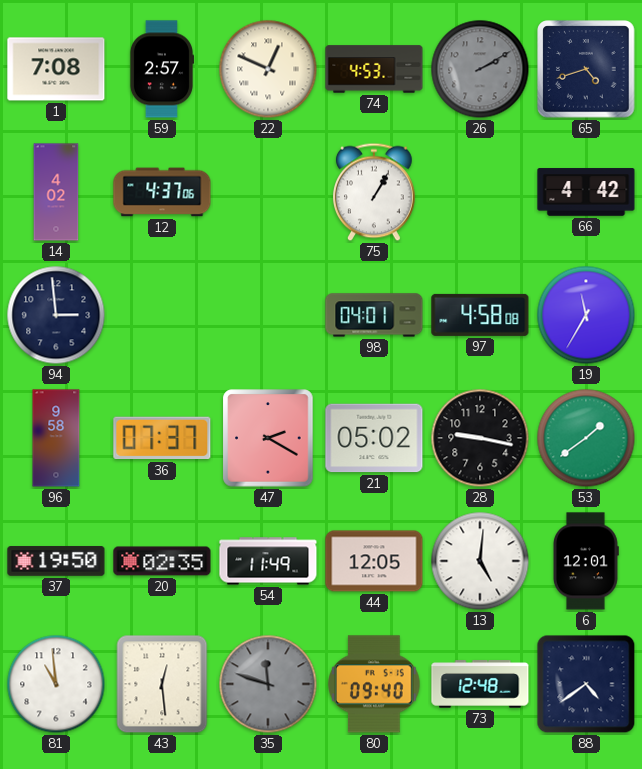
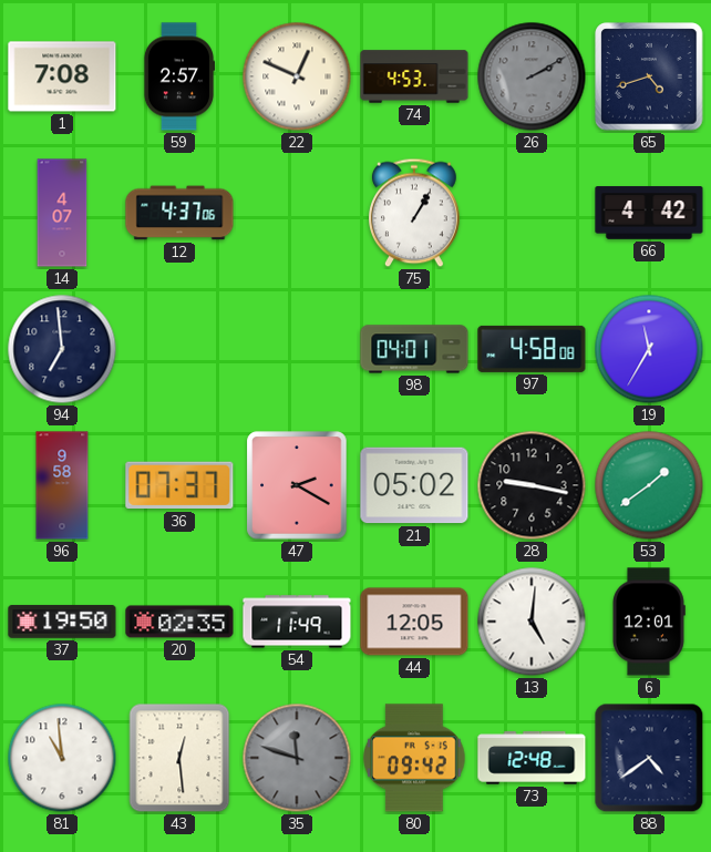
14: 4:02 -> 4:07
94: 2:59 -> 6:59
80: 09:40 -> 09:42
